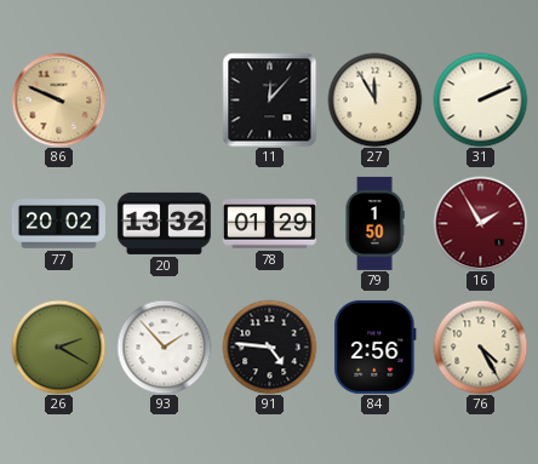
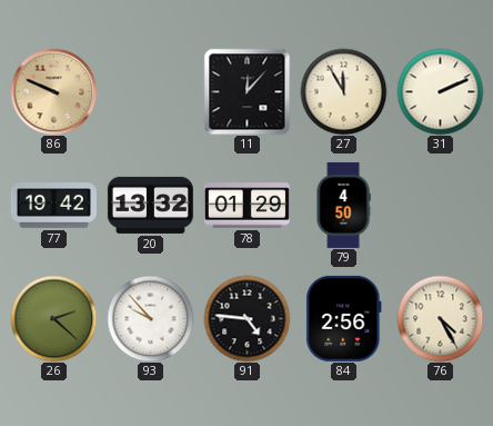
77: 20:02 -> 19:42
79: 1:50 -> 4:50
16: 1:55 -> none
26: 2:20 -> 2:22
93: 1:53 -> 9:53
